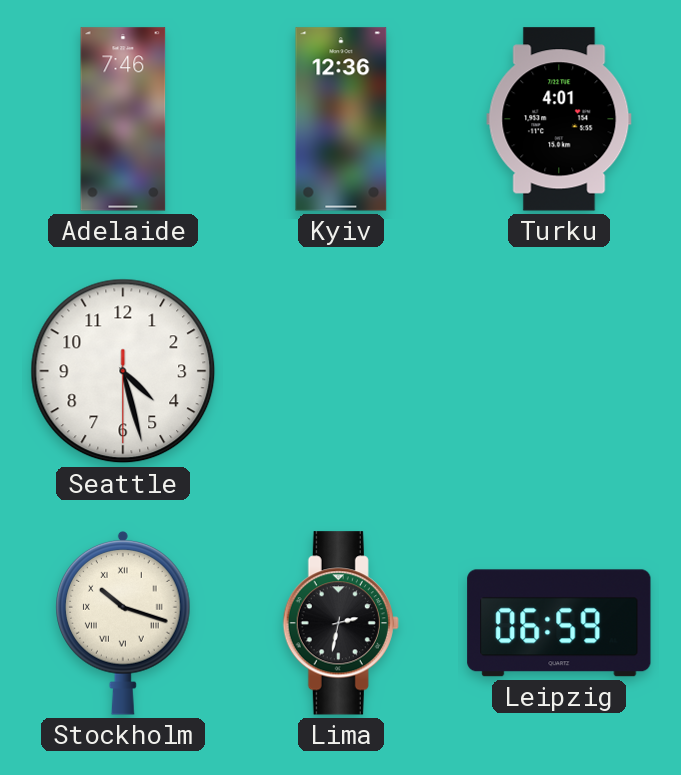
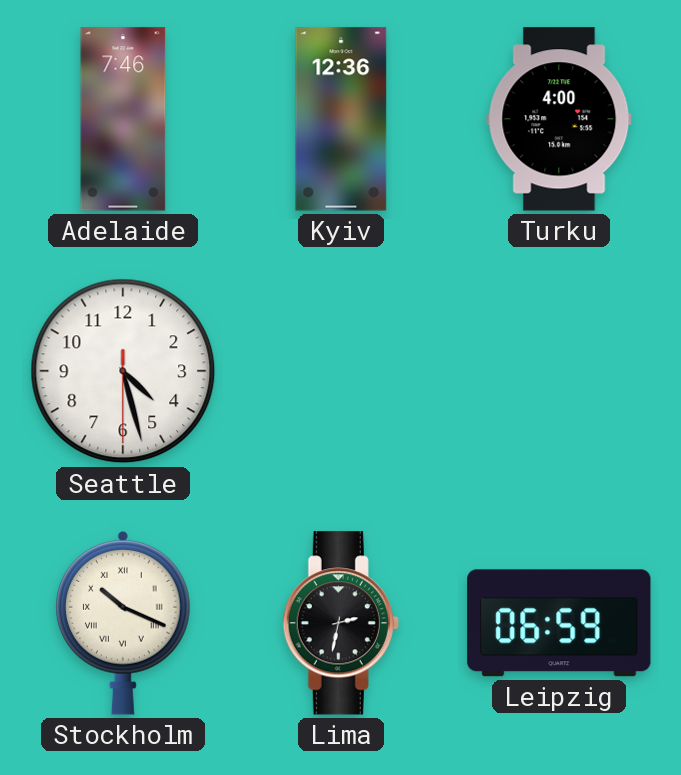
Turku: 4:01 -> 4:00
Stockholm: 10:18 -> 10:19
